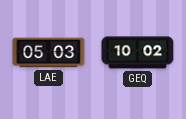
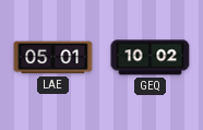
LAE: 05:03 -> 05:01
